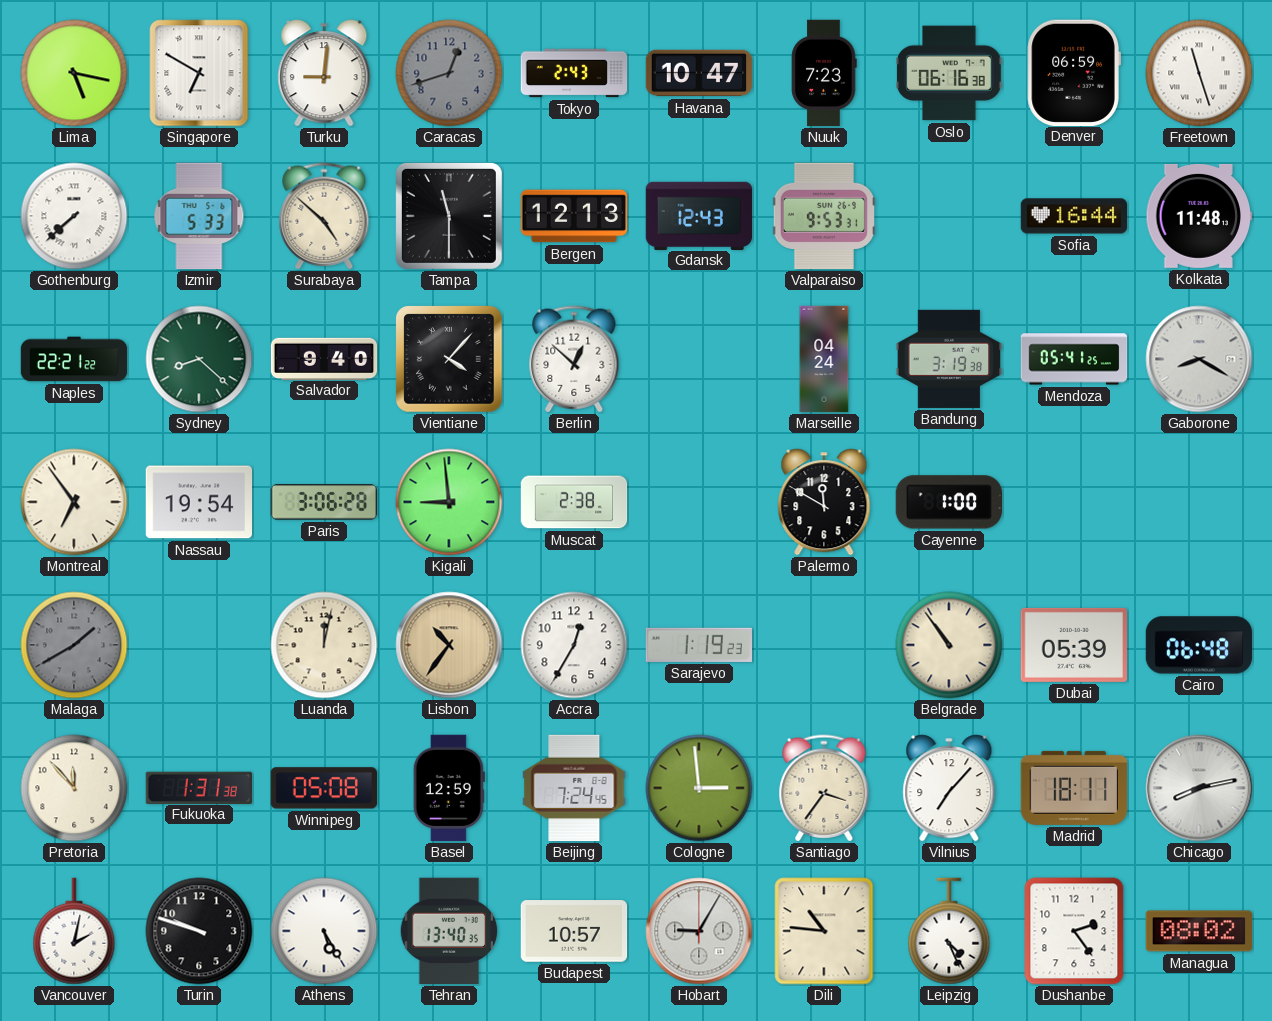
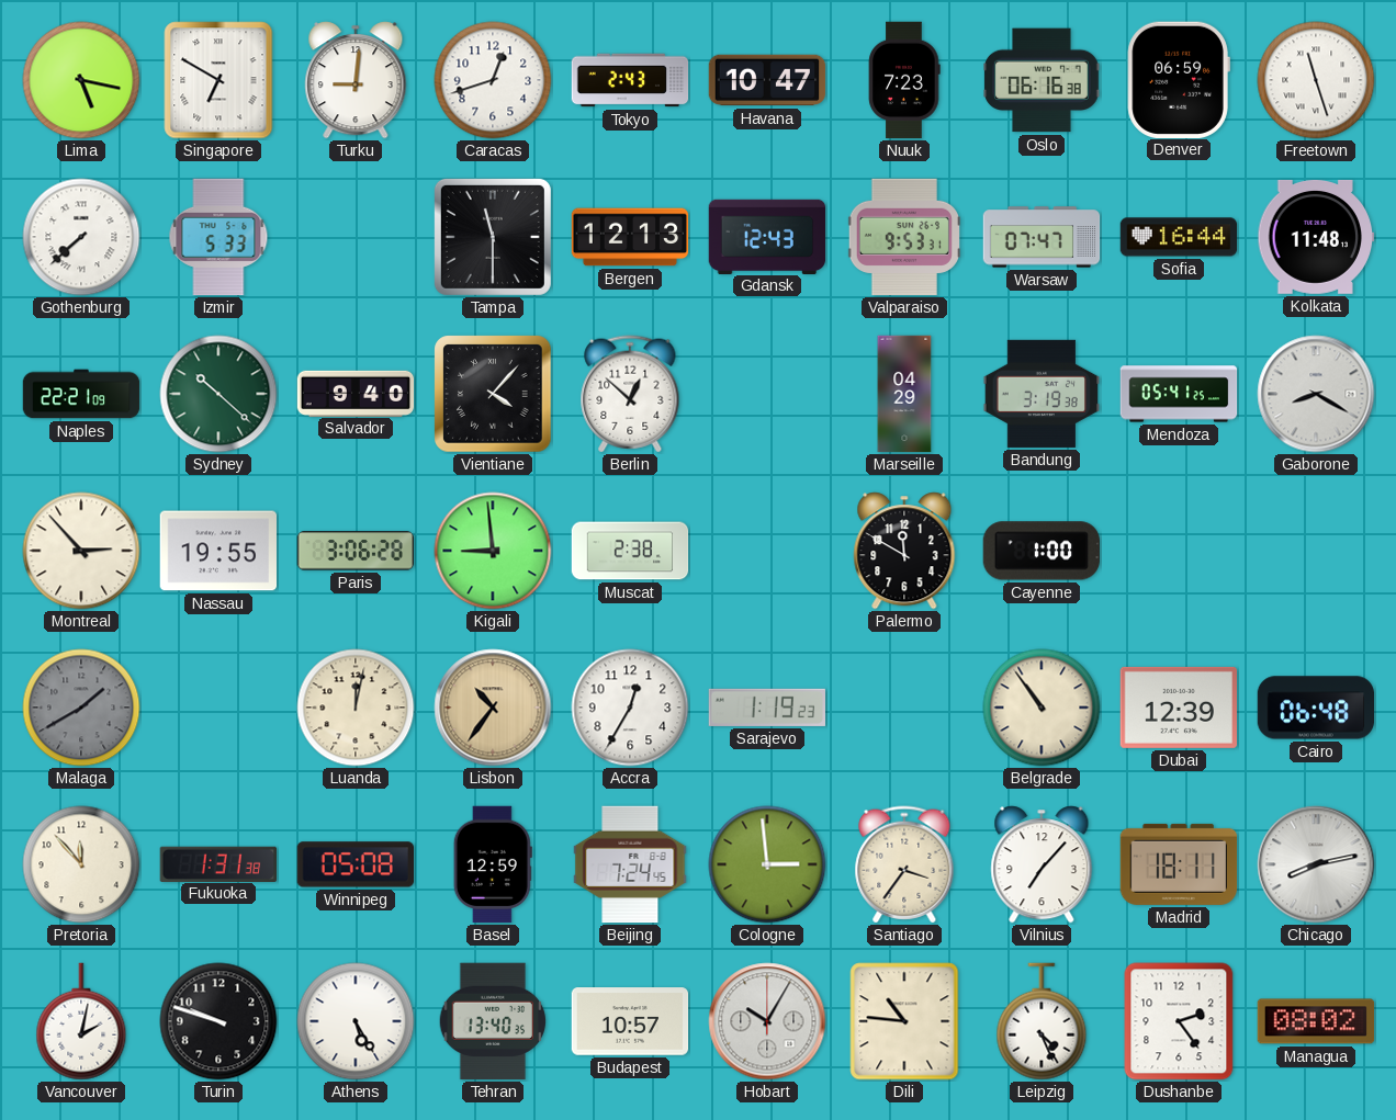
Caracas dial: grey -> white
Surabaya: 4:52 -> none
Warsaw: none -> 07:47
Naples: 22:21:22 -> 22:21:09
Sydney: 8:22 -> 10:22
Marseille: 04:24 -> 04:29
Montreal: 6:54 -> 2:53
Nassau: 19:54 -> 19:55
Dubai: 05:39 -> 12:39
Hobart: 9:05 -> 10:05
